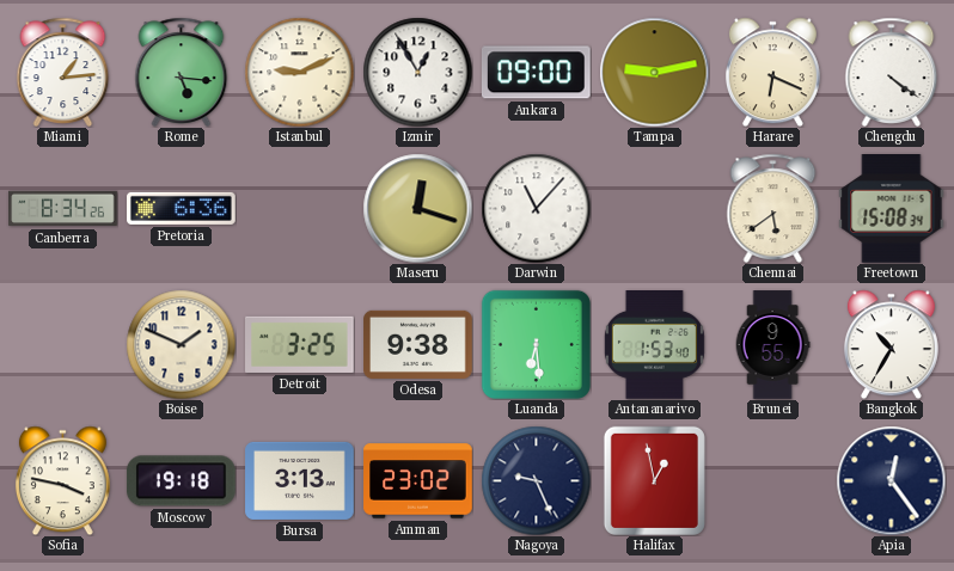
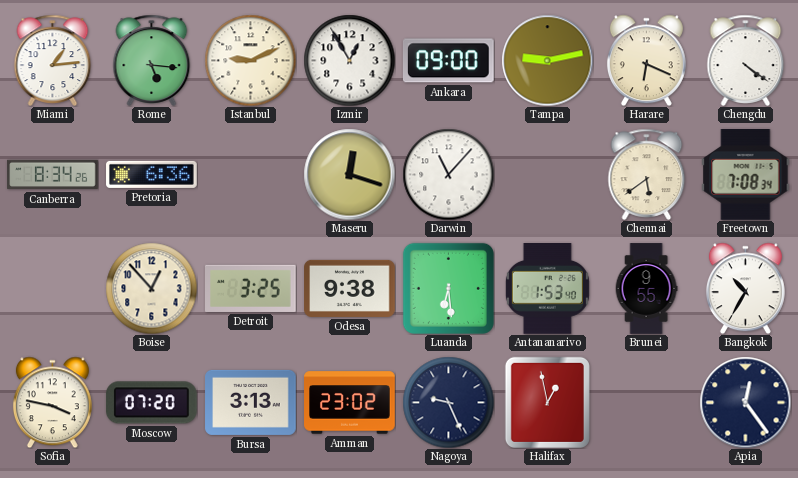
Freetown: 15:08 -> 7:08
Boise: 1:49 -> 12:53
Moscow: 19:18 -> 07:20
